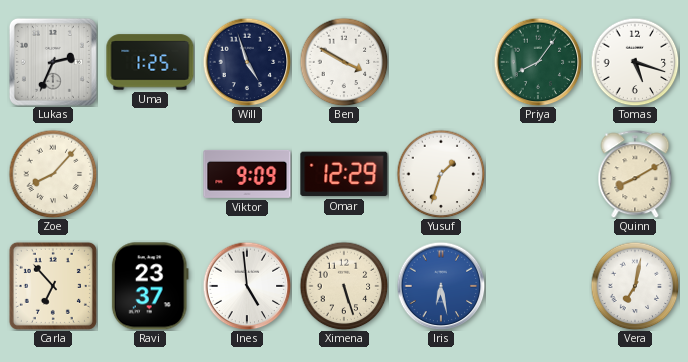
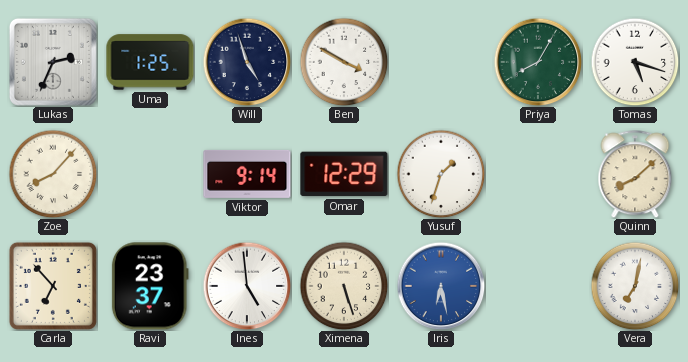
Priya: 8:06 -> 8:05
Viktor: 9:09 -> 9:14
Quinn: 8:10 -> 8:08
